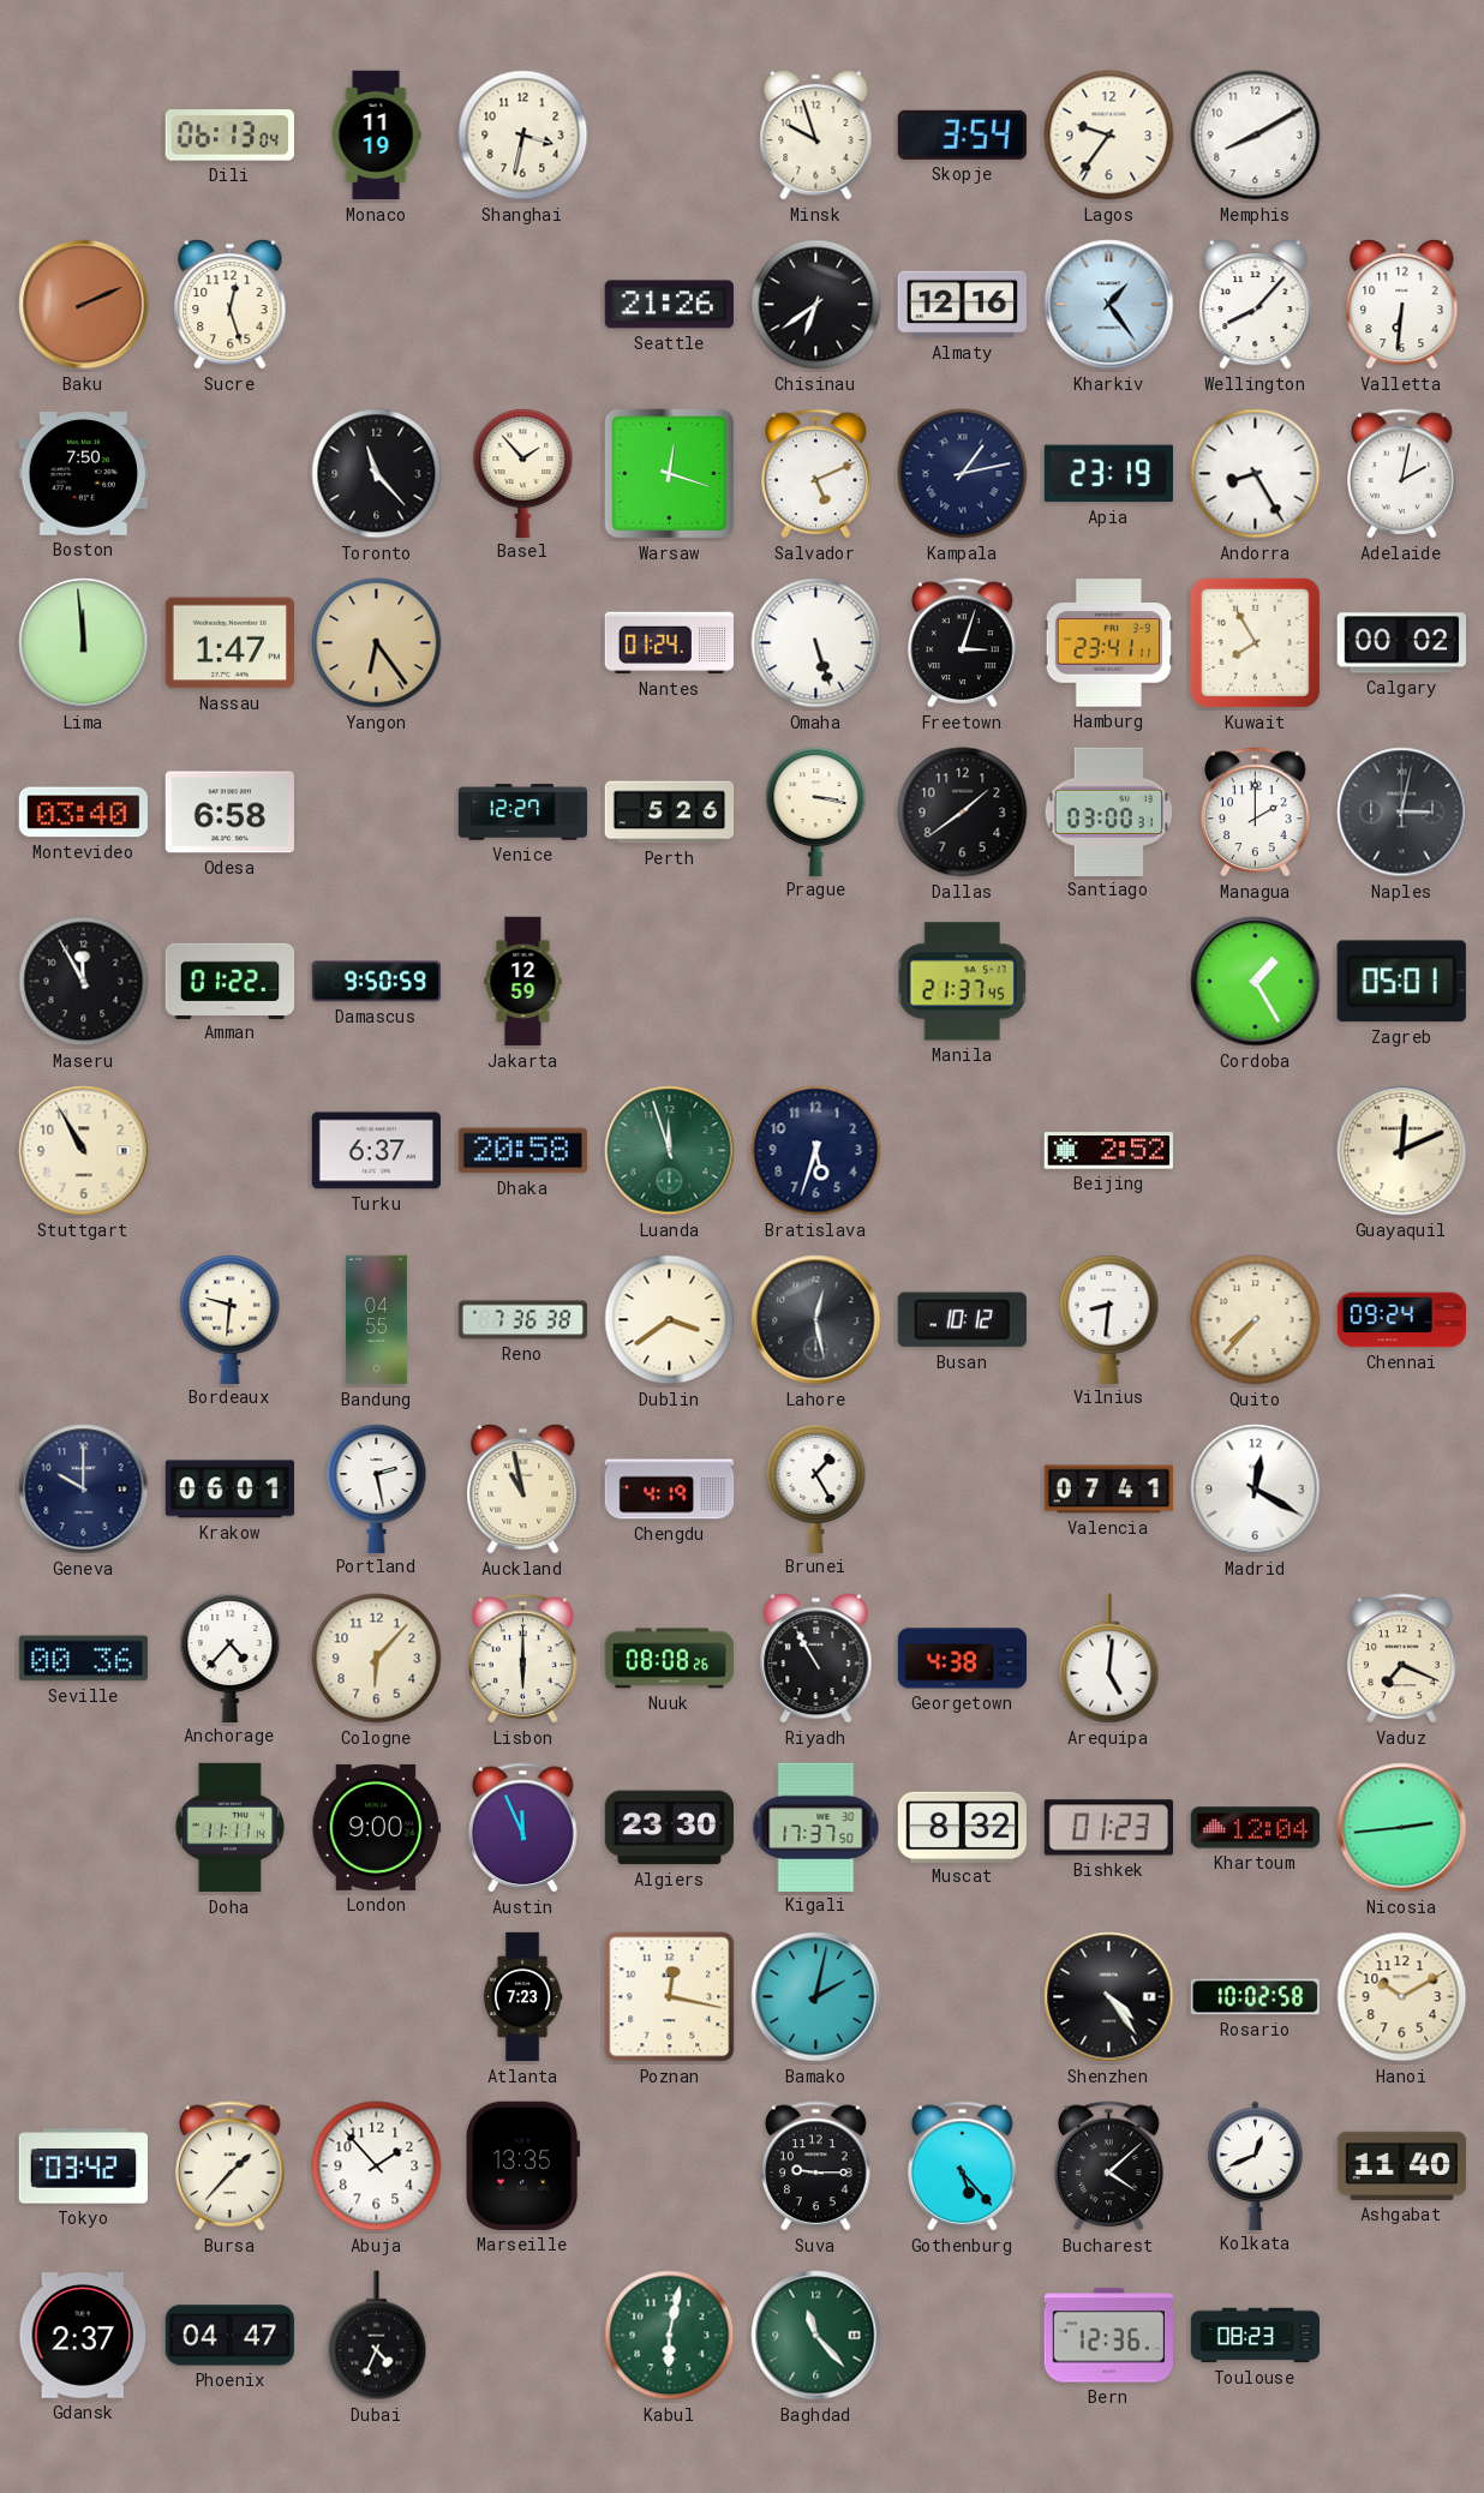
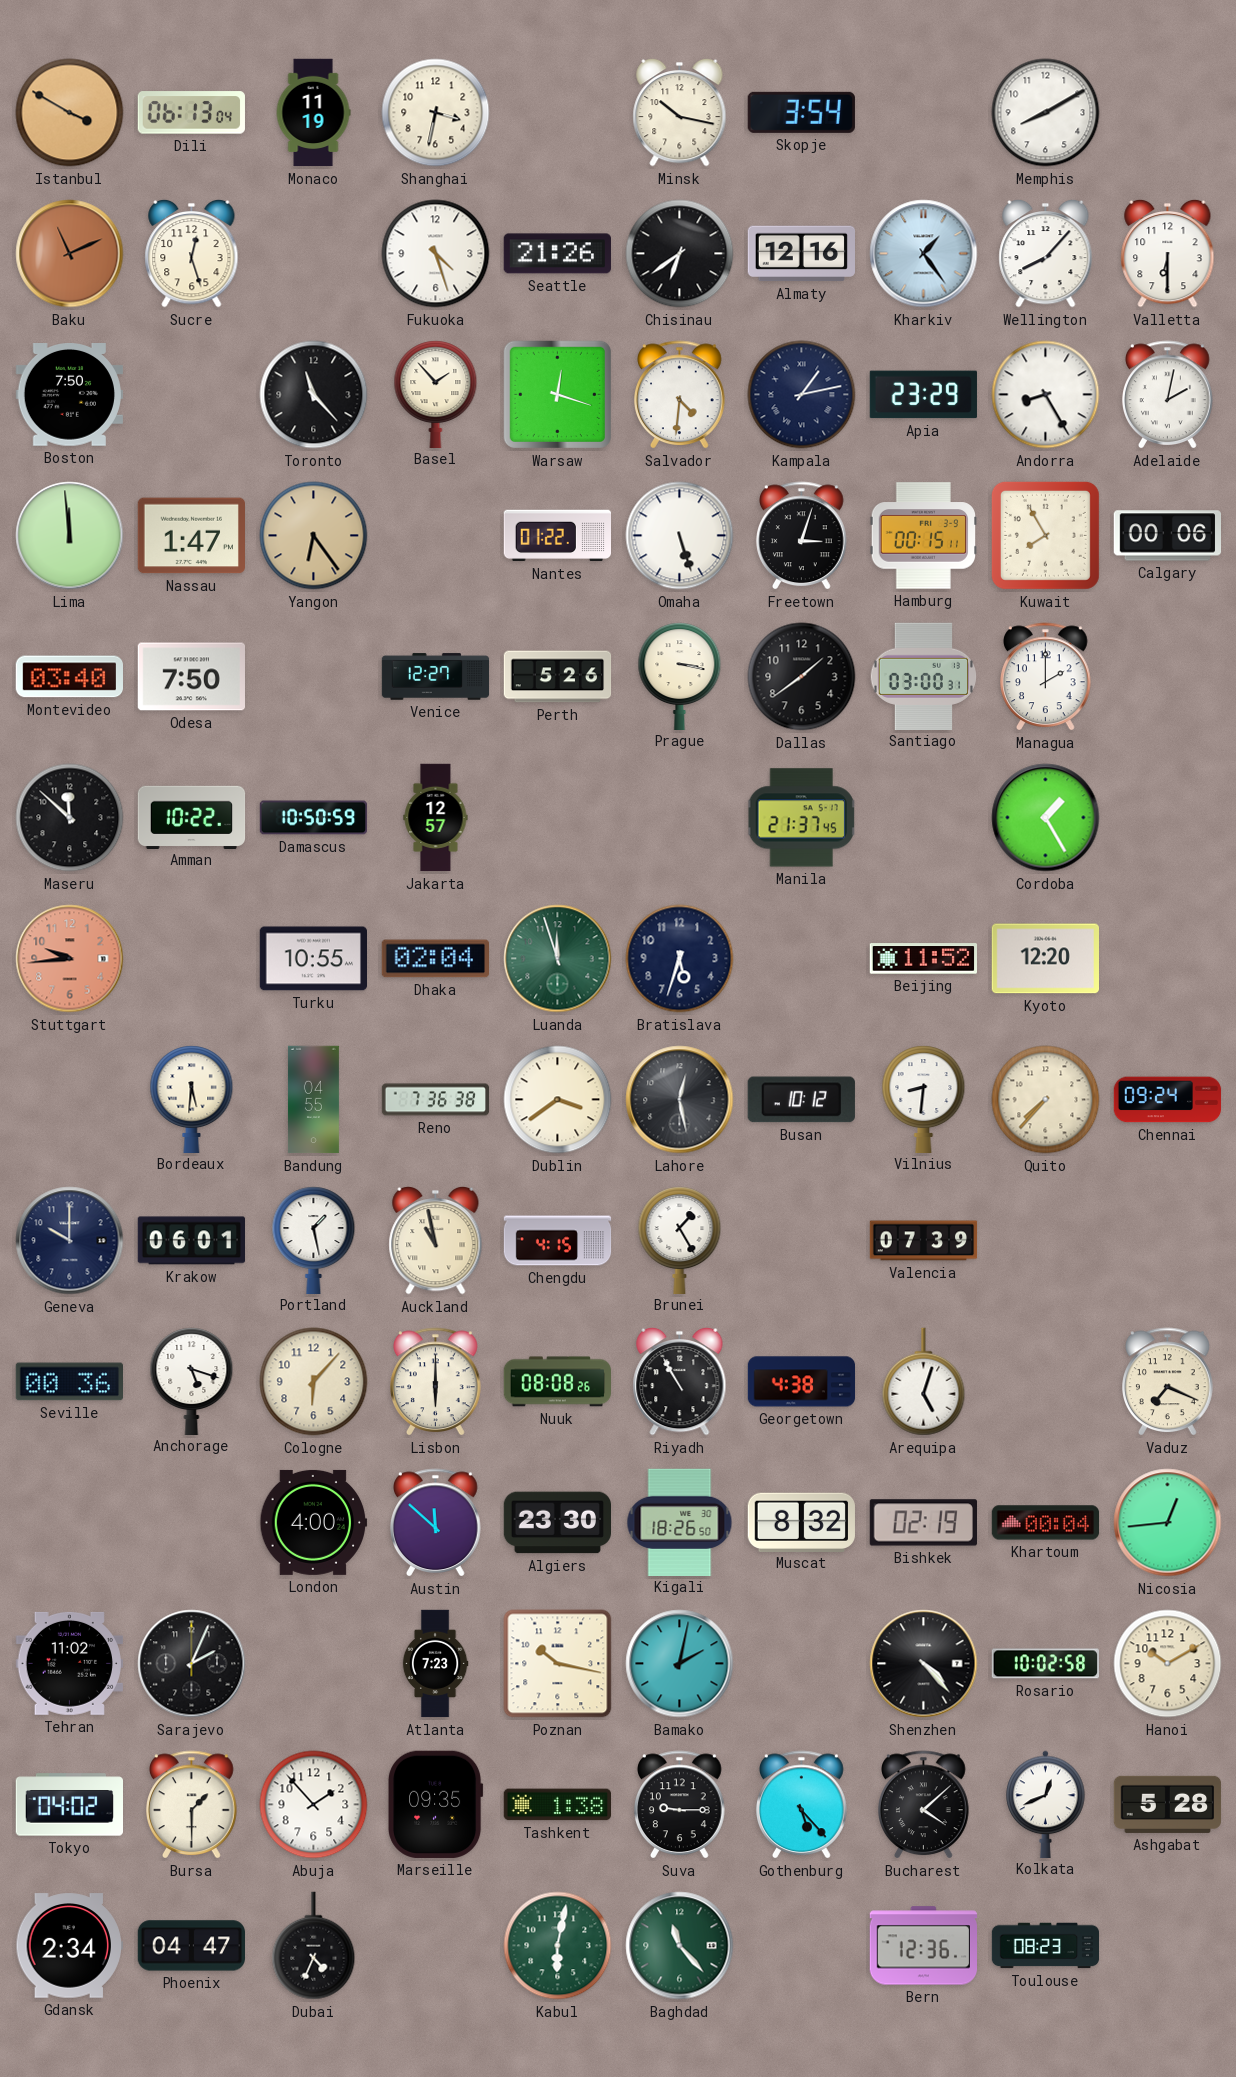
Istanbul: none -> 3:50
Minsk: 9:57 -> 10:17
Lagos: 9:36 -> none
Baku: 2:11 -> 11:11
Fukuoka: none -> 4:27
Valletta: 6:31 -> 6:30
Salvador: 5:11 -> 4:31
Apia: 23:19 -> 23:29
Nantes: 01:24 -> 01:22
Hamburg: 23:41 -> 00:15
Calgary: 00:02 -> 00:06
Odesa: 6:58 -> 7:50
Naples: 3:02 -> none
Maseru: 11:55 -> 11:52
Amman: 01:22 -> 10:22
Damascus: 9:50 -> 10:50
Jakarta: 12:59 -> 12:57
Zagreb: 05:01 -> none
Stuttgart: 10:55 -> 9:44
Stuttgart dial: cream -> salmon
Turku: 6:37 -> 10:55
Dhaka: 20:58 -> 02:04
Beijing: 2:52 -> 11:52
Kyoto: none -> 12:20
Guayaquil: 12:11 -> none
Bordeaux: 9:31 -> 5:31
Portland: 2:28 -> 1:28
Chengdu: 4:19 -> 4:15
Valencia: 07:41 -> 07:39
Madrid: 12:20 -> none
Anchorage: 4:37 -> 5:18
Arequipa: 5:01 -> 5:03
Doha: 11:11 -> none
London: 9:00 -> 4:00
Austin: 11:56 -> 11:52
Kigali: 17:37 -> 18:26
Bishkek: 01:23 -> 02:19
Khartoum: 12:04 -> 00:04
Nicosia: 2:44 -> 12:44
Tehran: none -> 11:02
Sarajevo: none -> 2:04
Poznan: 12:17 -> 10:17
Shenzhen: 4:24 -> 4:23
Tokyo: 03:42 -> 04:02
Bursa: 1:37 -> 1:30
Marseille: 13:35 -> 09:35
Tashkent: none -> 1:38
Ashgabat: 11:40 -> 5:28
Gdansk: 2:37 -> 2:34
